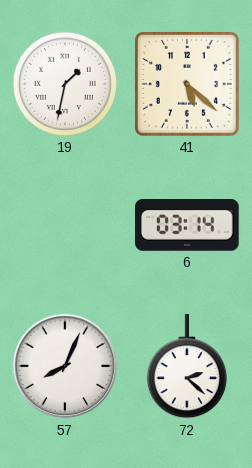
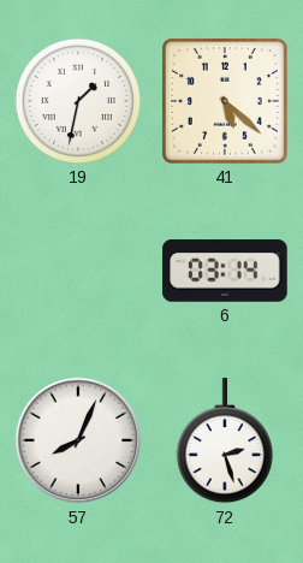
72: 2:22 -> 2:27
